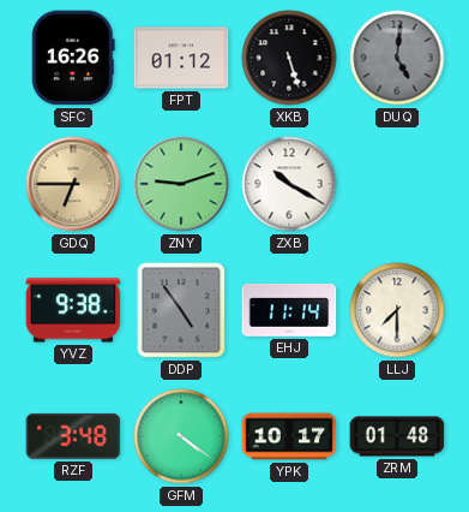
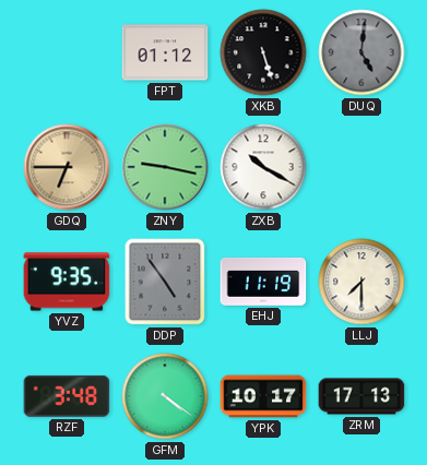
SFC: 16:26 -> none
ZNY: 9:12 -> 9:17
YVZ: 9:38 -> 9:35
EHJ: 11:14 -> 11:19
ZRM: 01:48 -> 17:13
